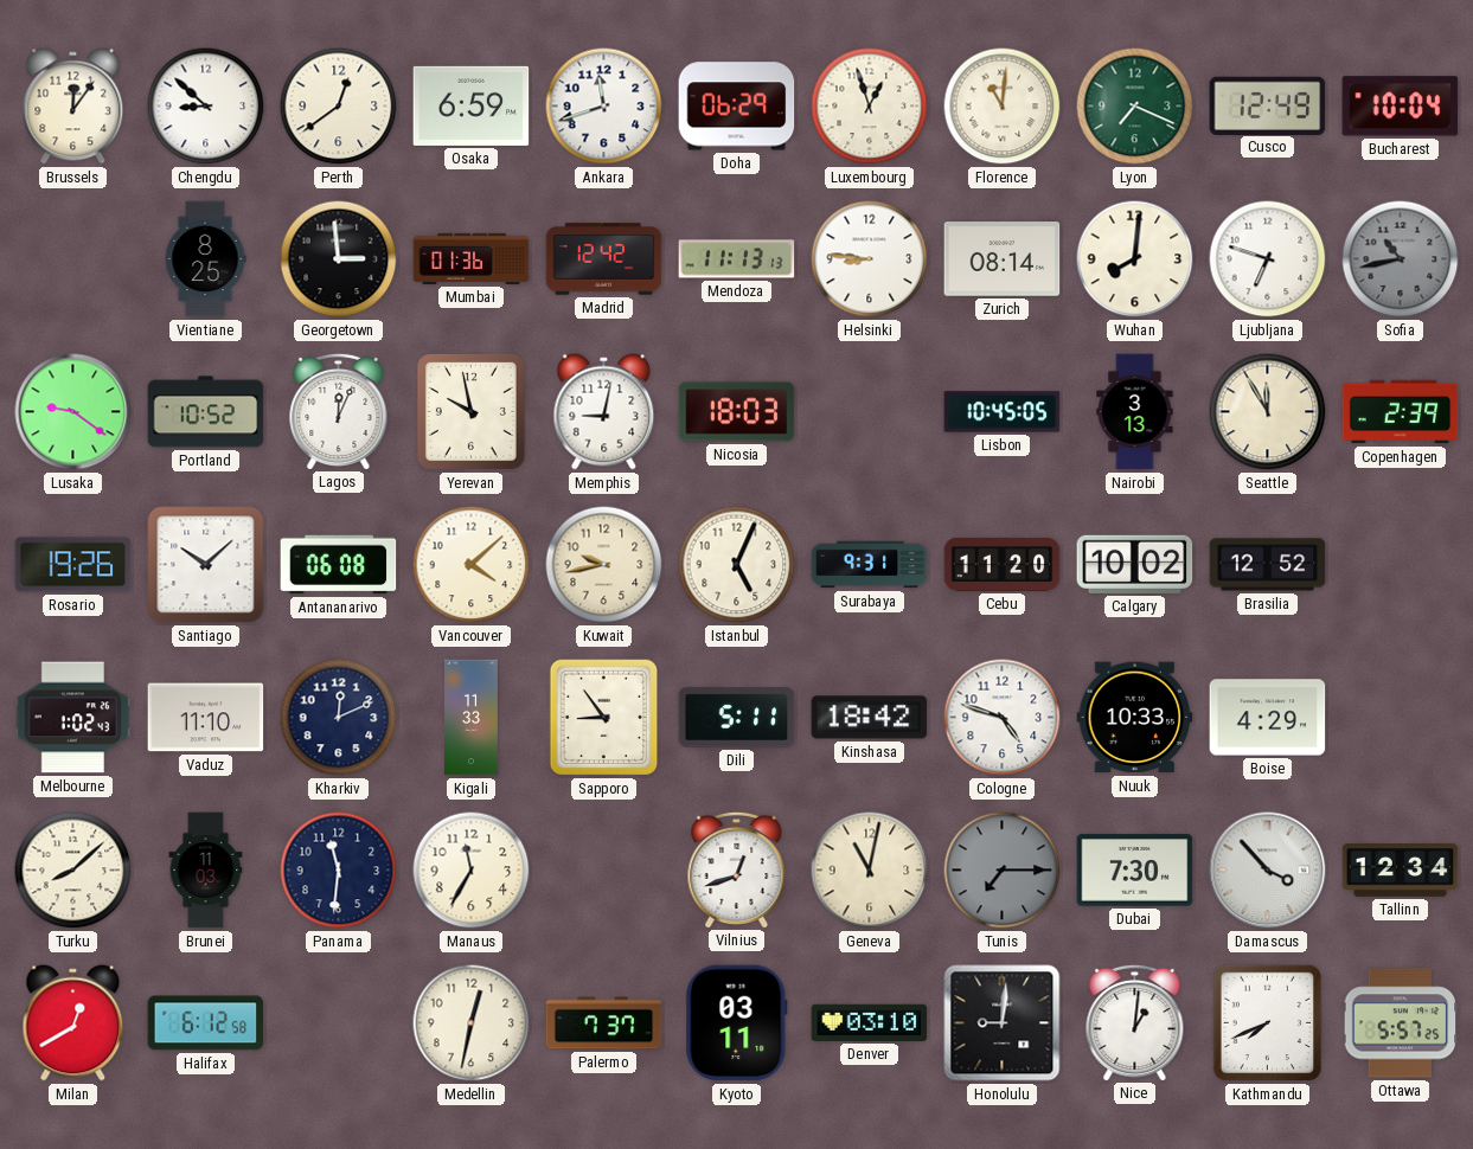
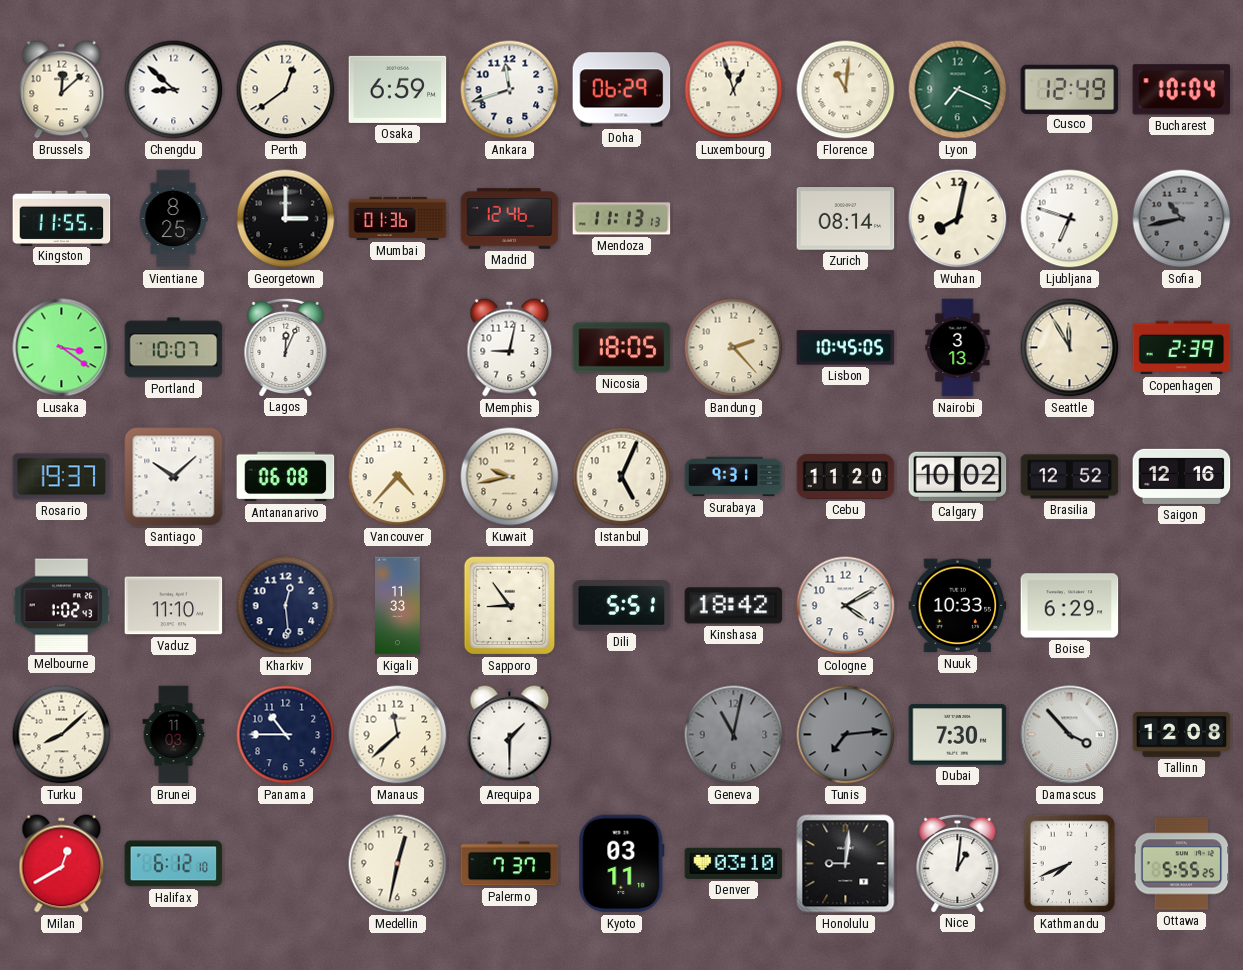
Brussels: 12:06 -> 12:08
Kingston: none -> 11:55
Georgetown: 2:59 -> 3:00
Madrid: 12:42 -> 12:46
Helsinki: 8:46 -> none
Wuhan: 8:01 -> 8:02
Lusaka: 9:21 -> 3:21
Portland: 10:52 -> 10:07
Yerevan: 9:58 -> none
Nicosia: 18:03 -> 18:05
Bandung: none -> 2:23
Rosario: 19:26 -> 19:37
Vancouver: 4:08 -> 4:37
Saigon: none -> 12:16
Kharkiv: 12:11 -> 12:29
Dili: 5:11 -> 5:51
Cologne: 4:48 -> 4:10
Boise: 4:29 -> 6:29
Panama: 11:31 -> 10:45
Manaus: 11:35 -> 11:38
Arequipa: none -> 1:30
Vilnius: 12:42 -> none
Geneva dial: cream -> grey
Tunis: 7:15 -> 7:14
Tallinn: 12:34 -> 12:08
Halifax: 6:12:58 -> 6:12:10
Ottawa: 5:57 -> 5:55
